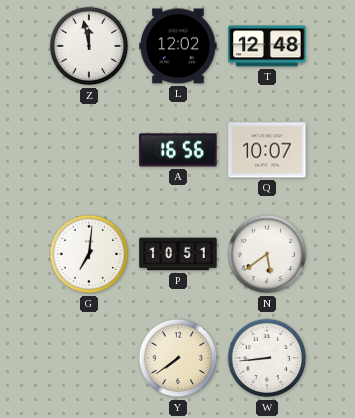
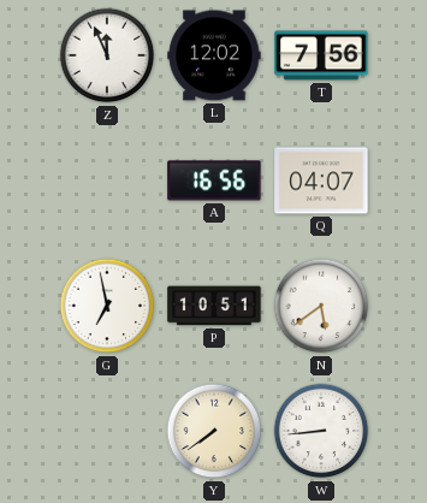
Z: 11:58 -> 11:56
T: 12:48 -> 7:56
Q: 10:07 -> 04:07
G: 7:01 -> 6:58
